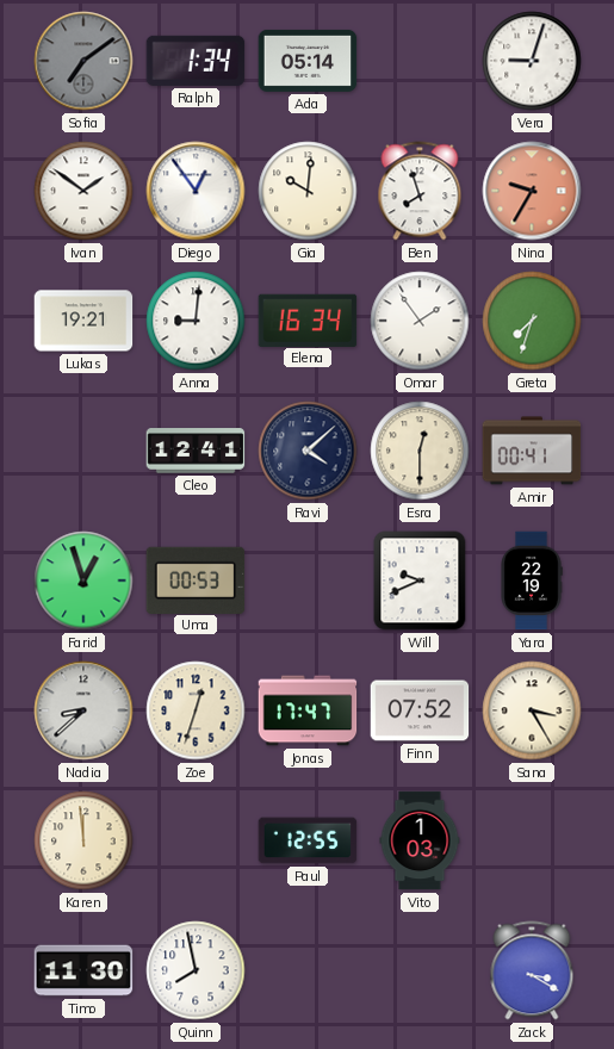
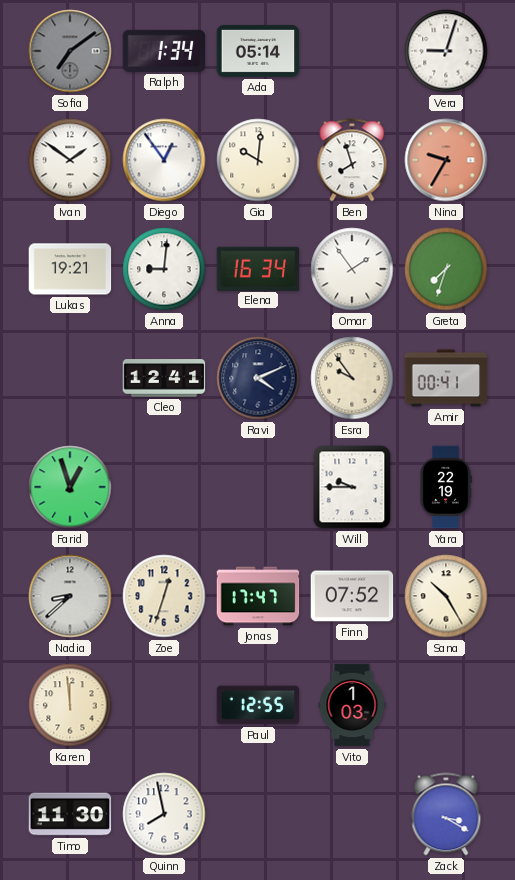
Ravi: 4:08 -> 4:11
Esra: 12:30 -> 9:54
Uma: 00:53 -> none
Will: 9:41 -> 9:45
Sana: 3:25 -> 10:25
